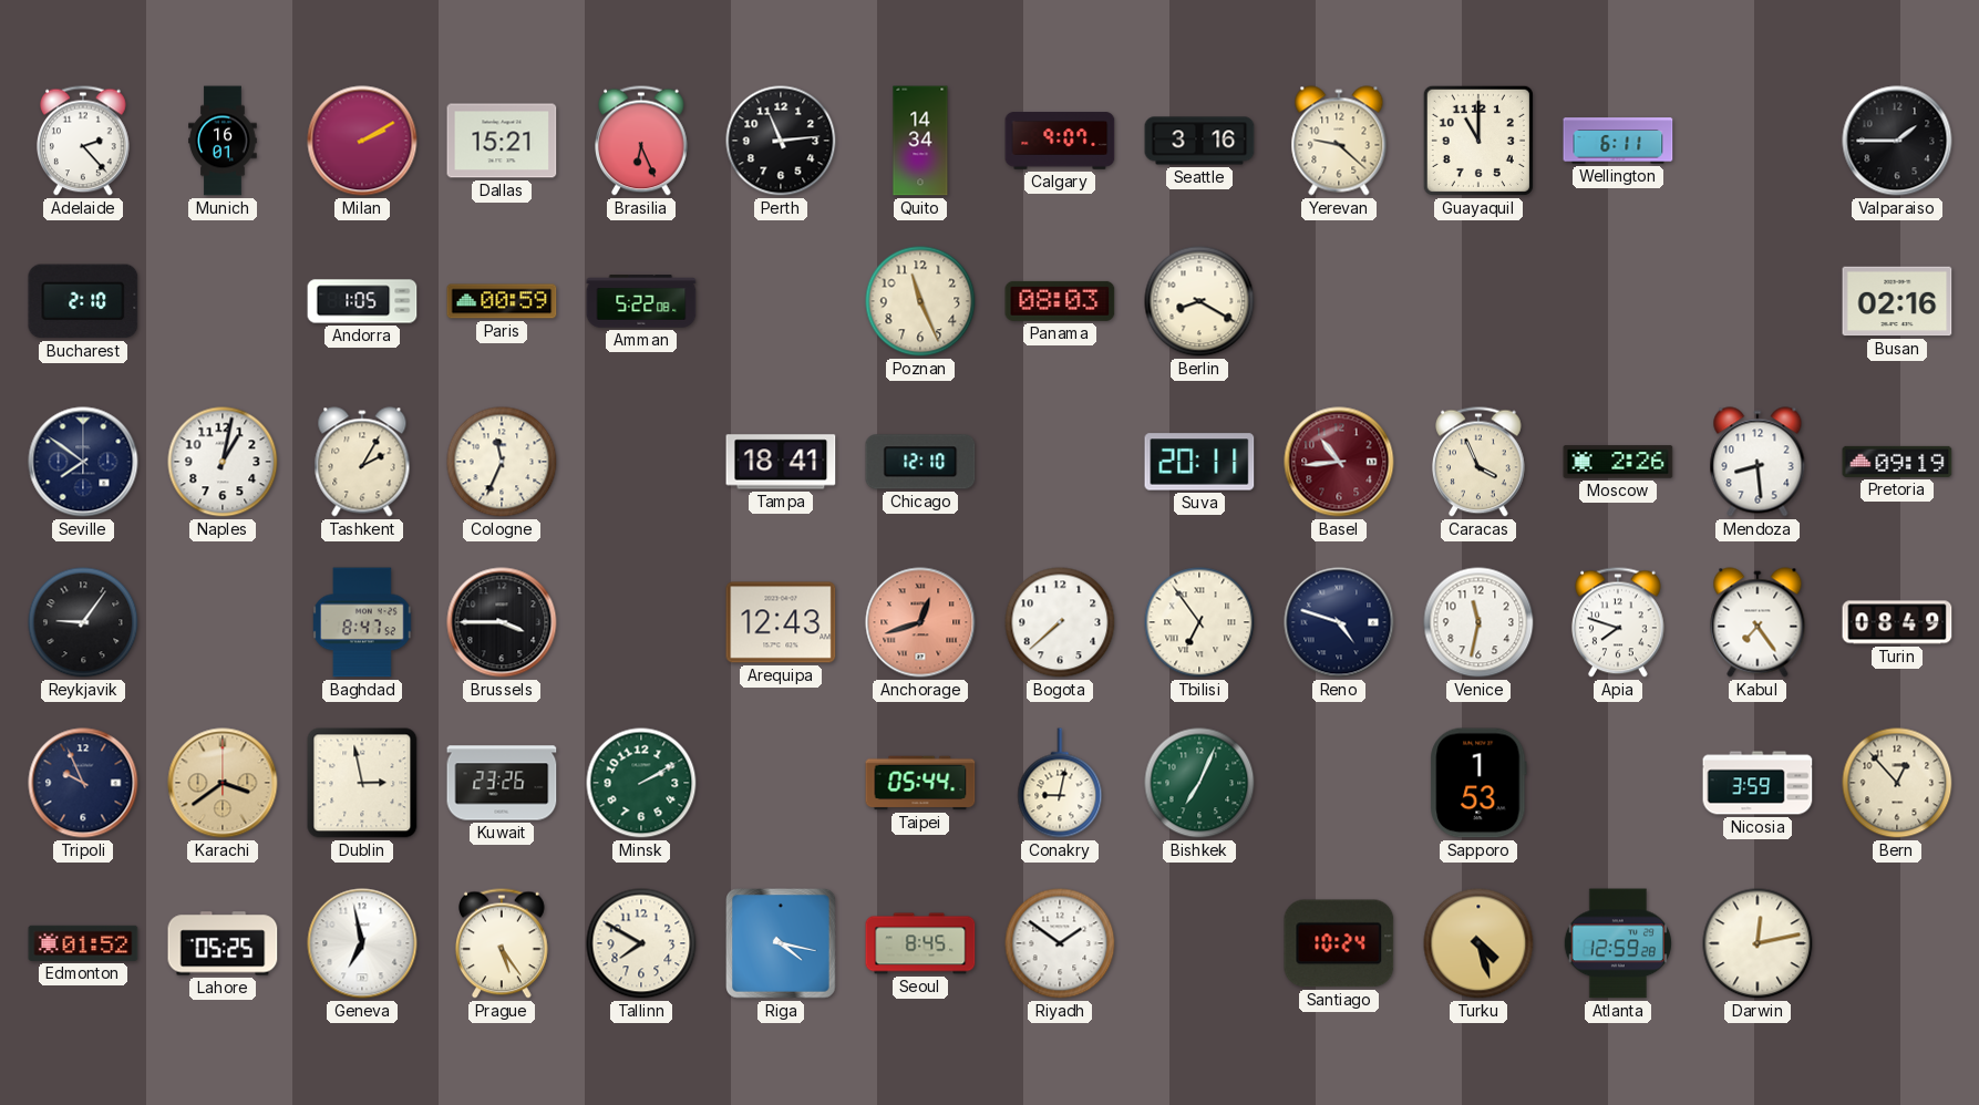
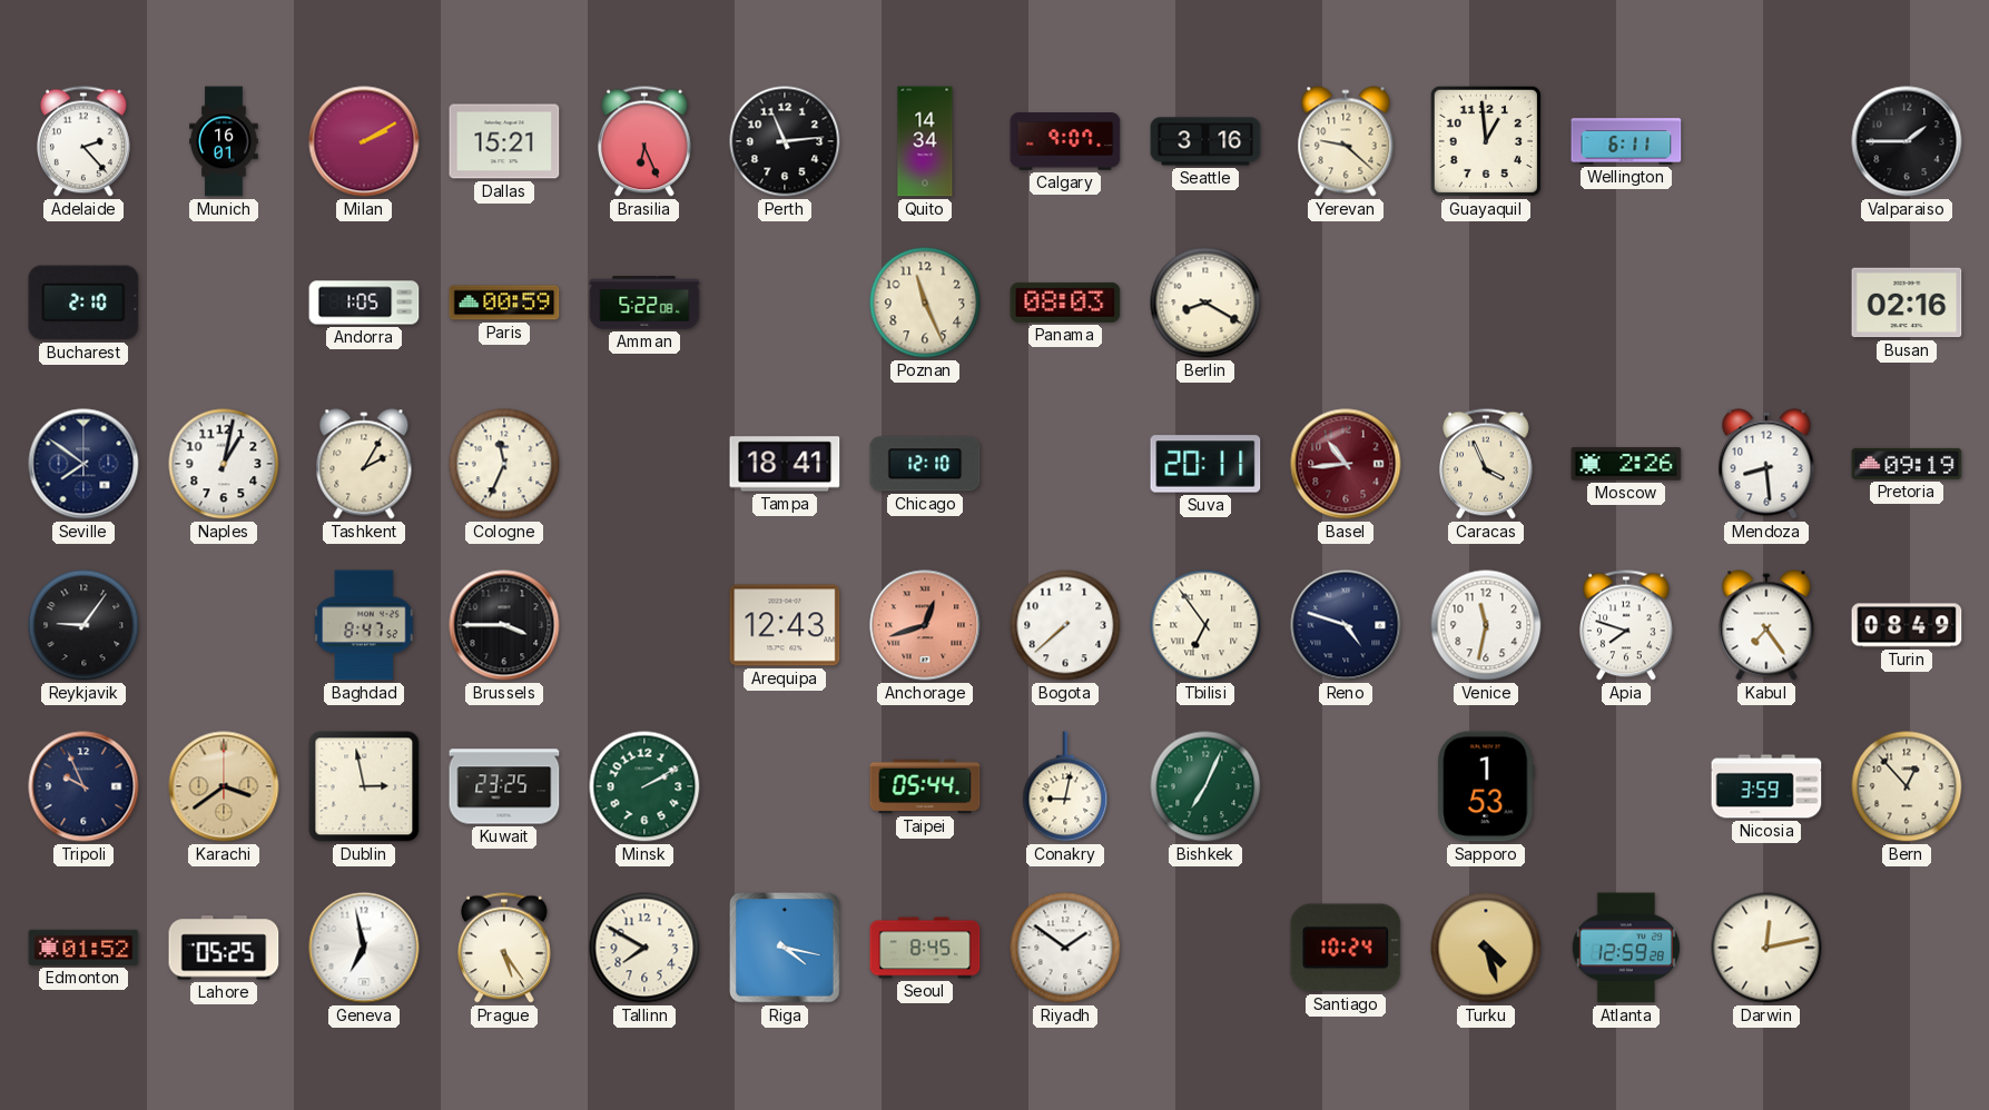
Guayaquil: 11:00 -> 12:59
Kuwait: 23:26 -> 23:25
